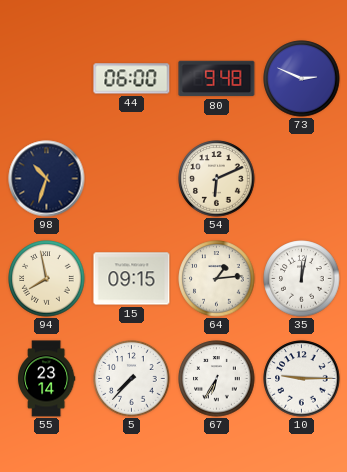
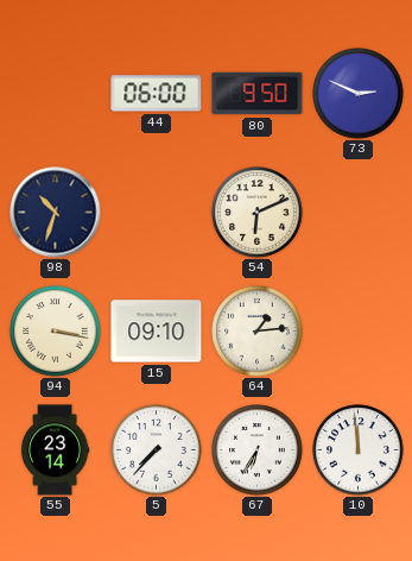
80: 9:48 -> 9:50
94: 7:58 -> 3:17
15: 09:15 -> 09:10
35: 12:02 -> none
10: 9:15 -> 11:59
